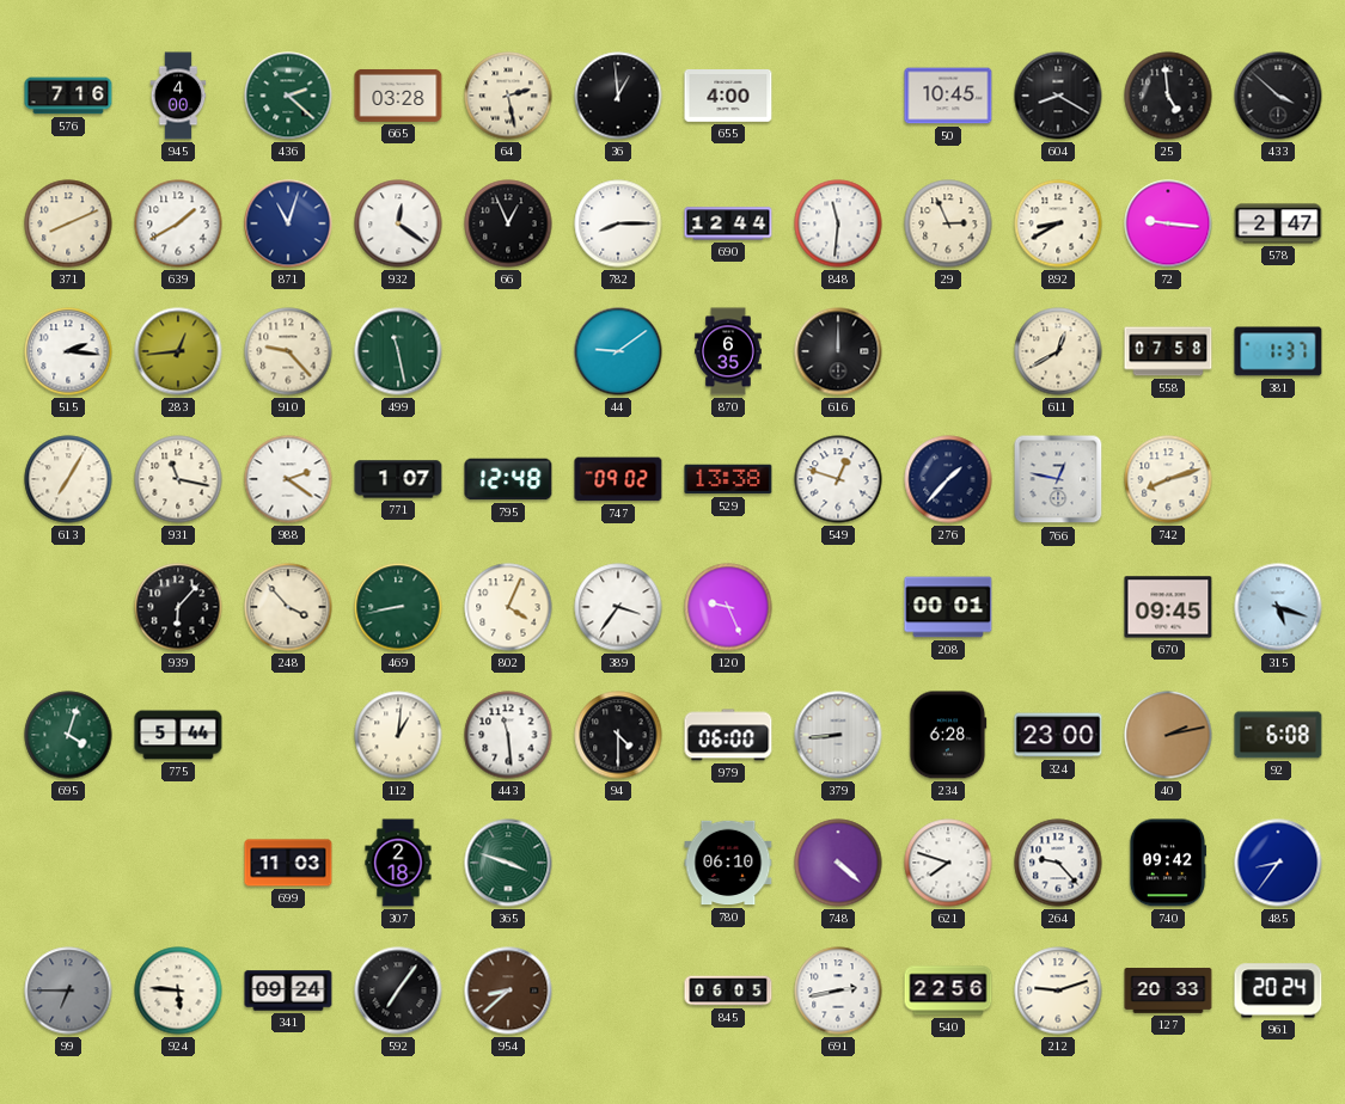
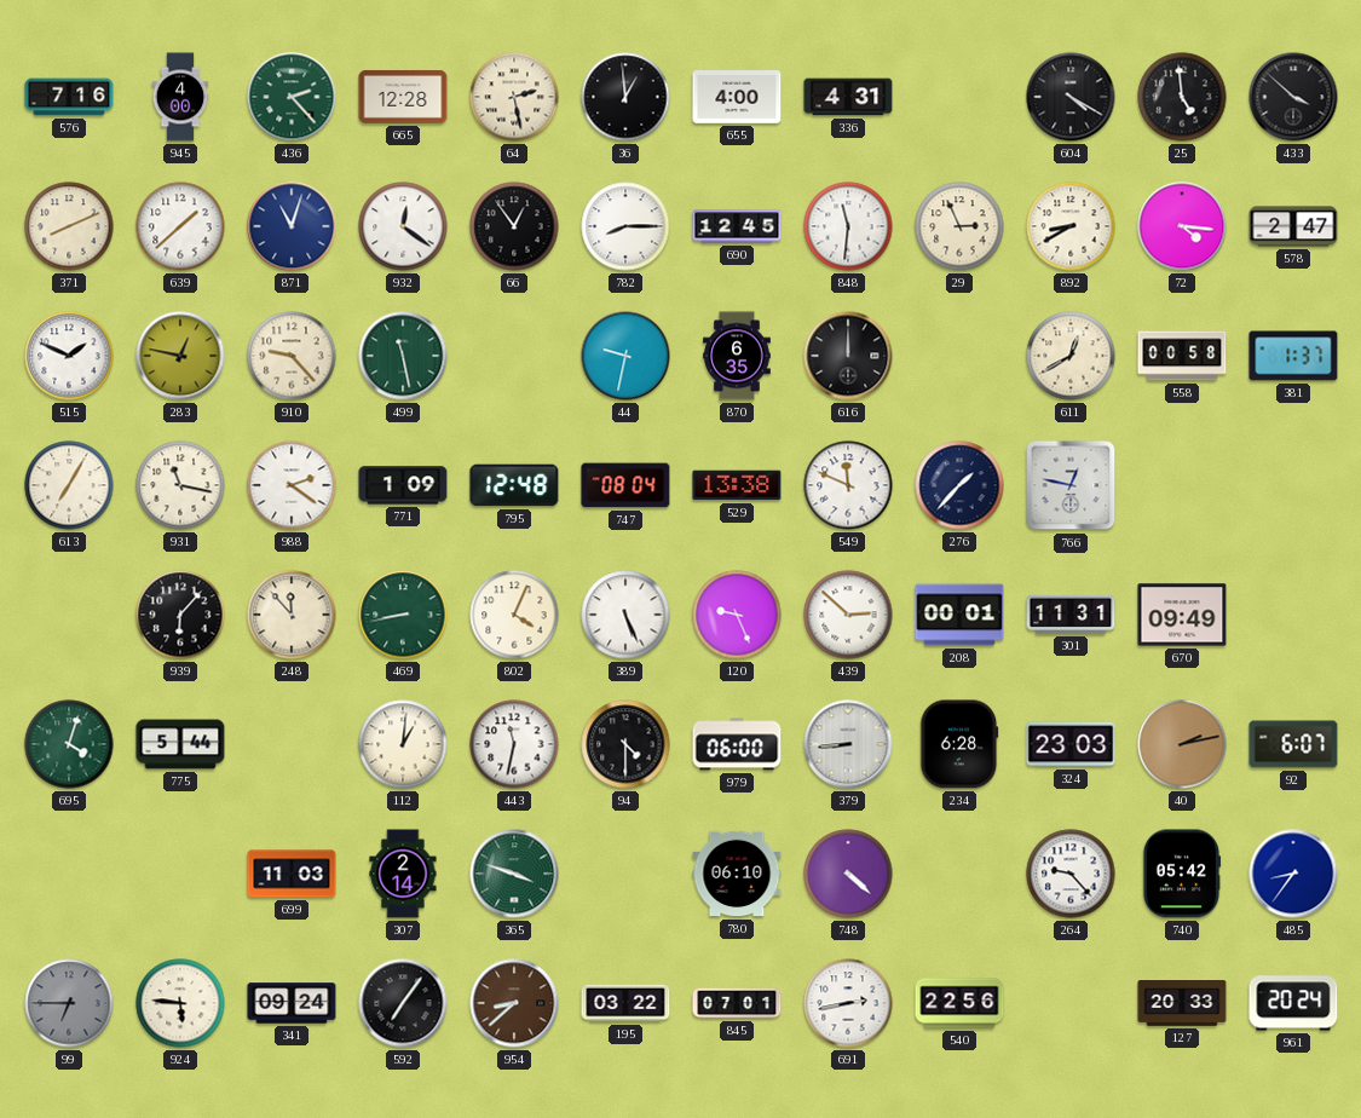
436: 2:22 -> 2:23
665: 03:28 -> 12:28
336: none -> 4:31
50: 10:45 -> none
604: 8:20 -> 4:20
639: 1:40 -> 1:38
66: 12:56 -> 12:54
690: 12:44 -> 12:45
72: 9:16 -> 4:16
515: 2:16 -> 1:49
283: 12:44 -> 12:47
44: 9:09 -> 9:32
558: 07:58 -> 00:58
771: 1:07 -> 1:09
747: 09:02 -> 08:04
549: 12:48 -> 11:49
742: 8:12 -> none
248: 3:53 -> 11:53
389: 3:36 -> 5:26
439: none -> 2:52
301: none -> 11:31
670: 09:45 -> 09:49
315: 5:18 -> none
443: 11:29 -> 11:32
324: 23:00 -> 23:03
92: 6:08 -> 6:07
307: 2:18 -> 2:14
621: 7:48 -> none
740: 09:42 -> 05:42
195: none -> 03:22
845: 06:05 -> 07:01
212: 9:12 -> none
